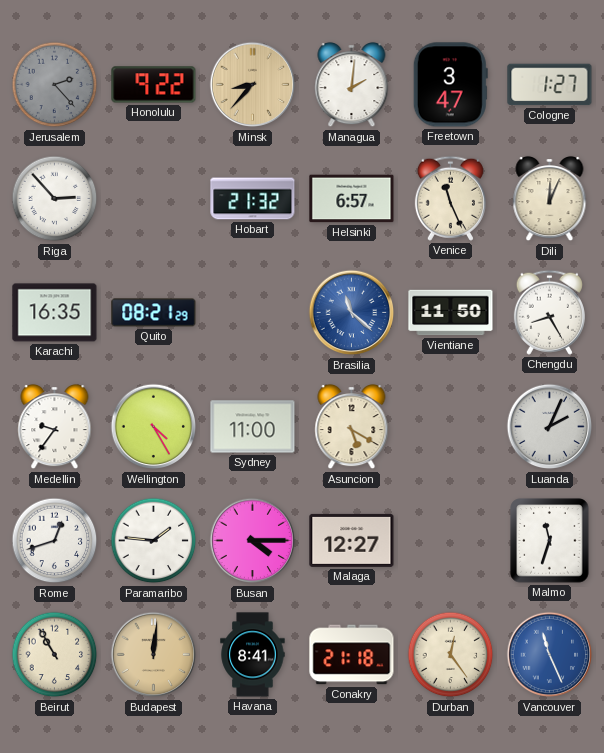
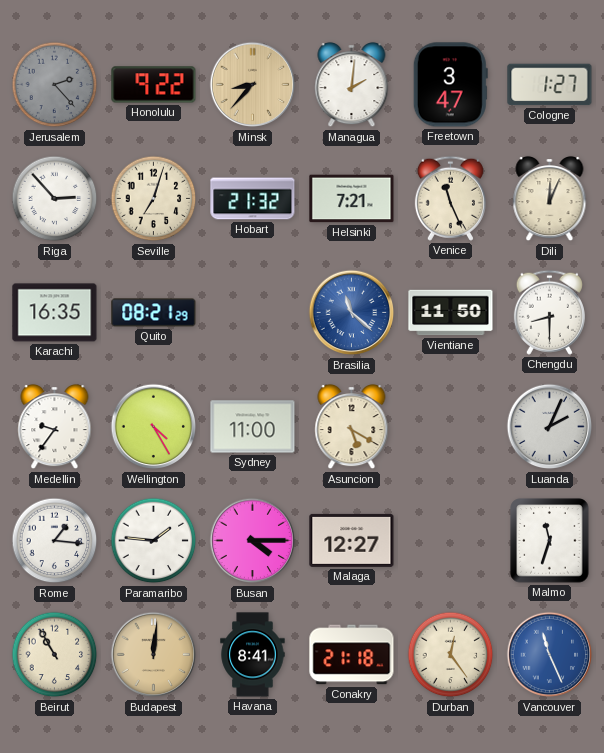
Seville: none -> 7:03
Helsinki: 6:57 -> 7:21
Chengdu: 8:25 -> 8:30
Rome: 12:42 -> 1:16
